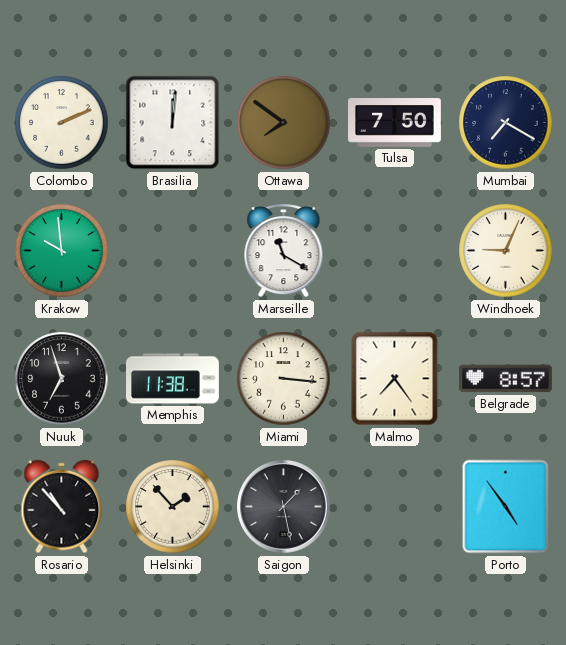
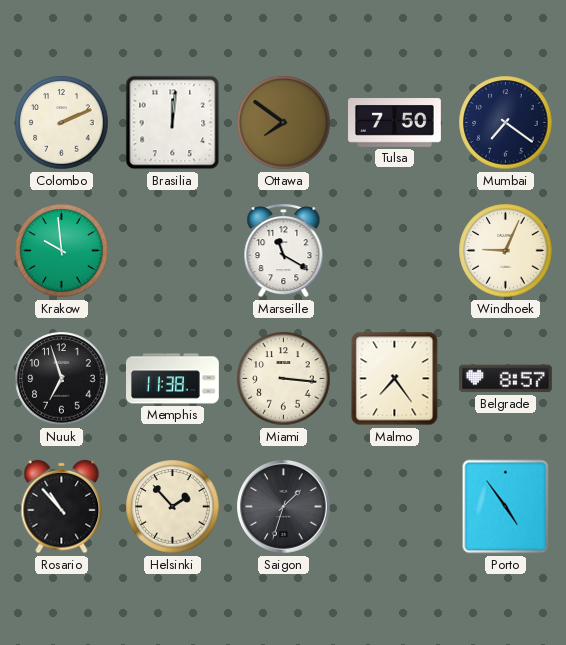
Mumbai: 7:20 -> 7:21
Saigon: 1:28 -> 1:33
